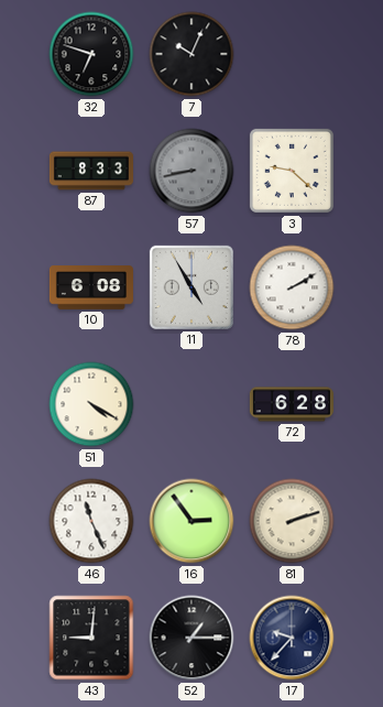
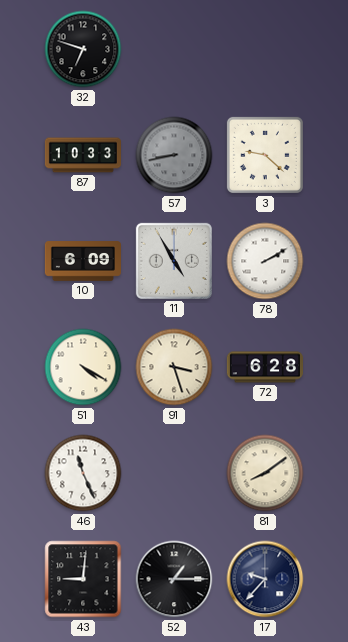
7: 10:04 -> none
87: 8:33 -> 10:33
10: 6:08 -> 6:09
91: none -> 3:27
16: 2:54 -> none
81: 2:12 -> 8:09
